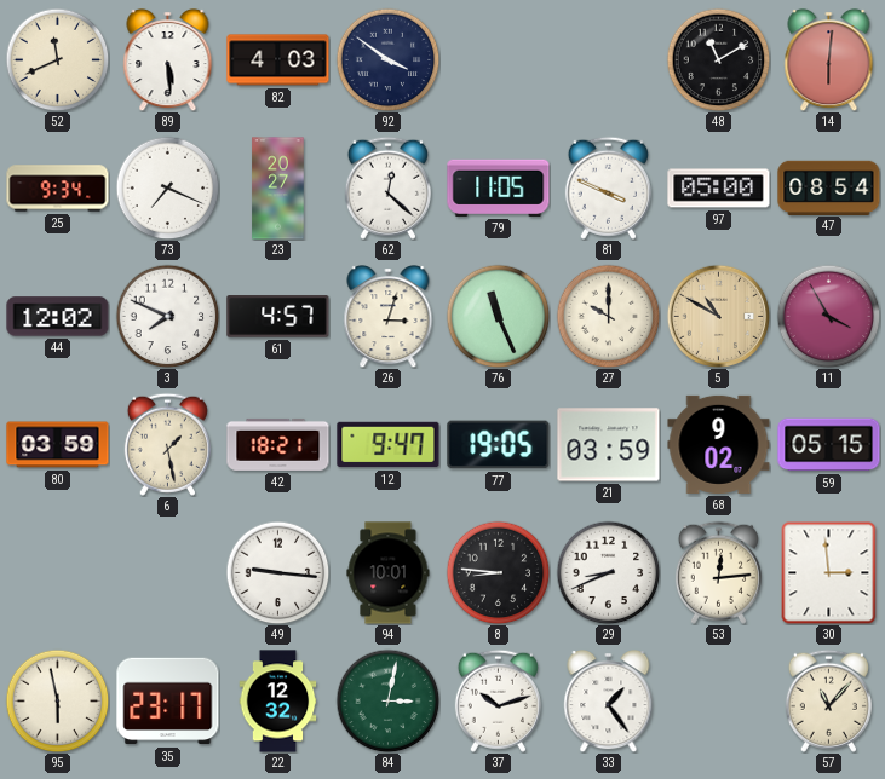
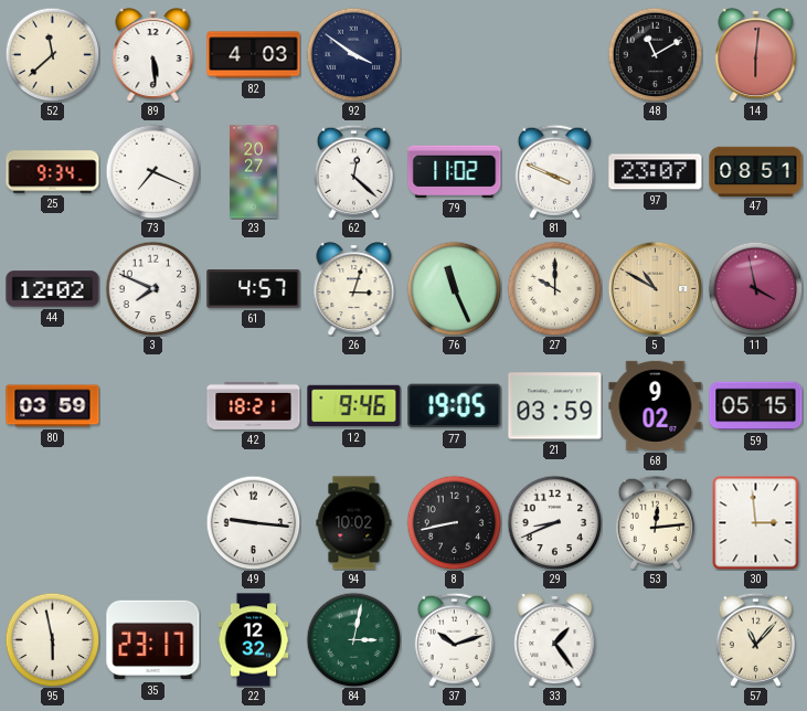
52: 11:41 -> 11:38
79: 11:05 -> 11:02
97: 05:00 -> 23:07
47: 08:54 -> 08:51
11: 3:55 -> 3:58
6: 1:28 -> none
12: 9:47 -> 9:46
94: 10:01 -> 10:02
8: 8:46 -> 8:43
